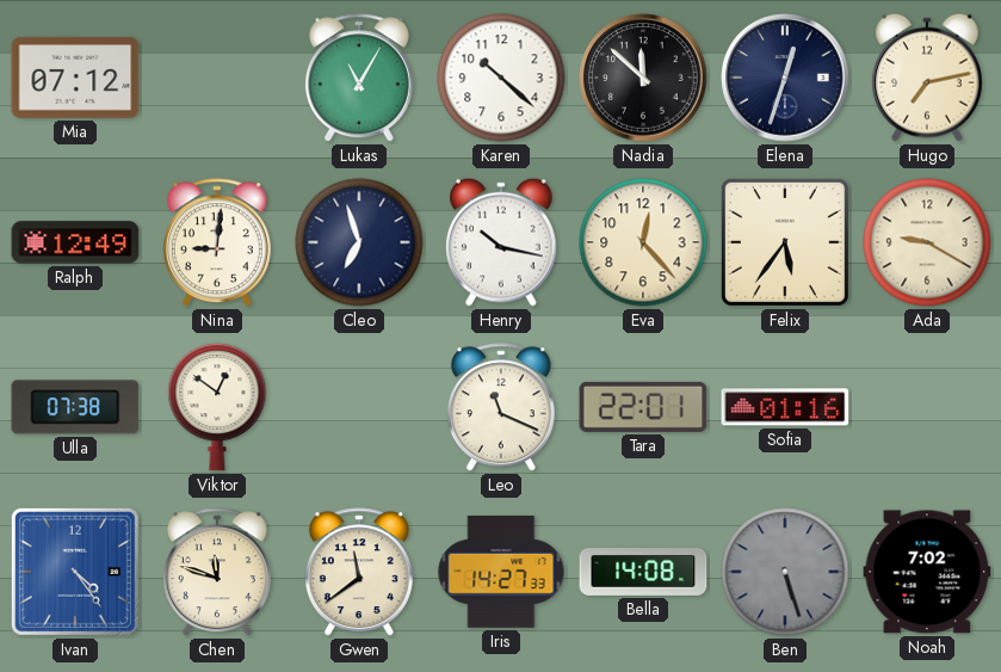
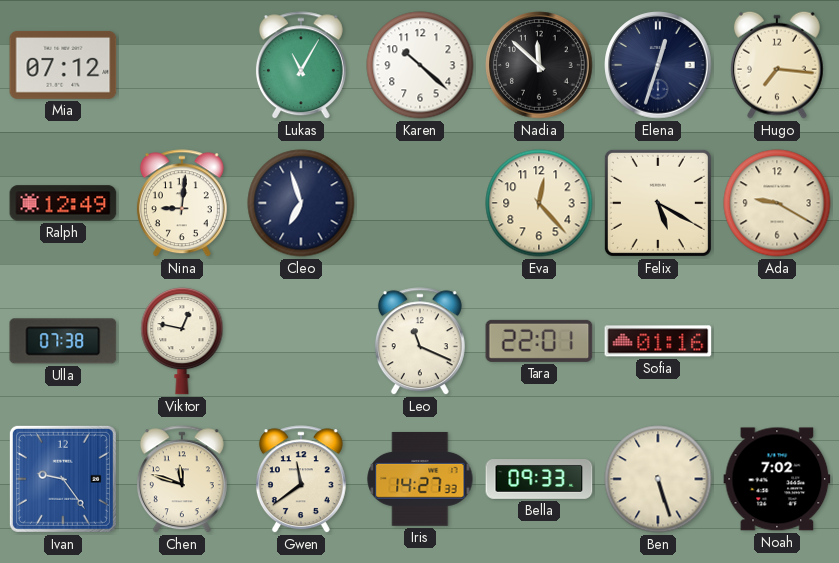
Hugo: 7:13 -> 7:16
Henry: 10:17 -> none
Felix: 5:36 -> 5:20
Viktor: 12:51 -> 12:47
Ivan: 4:24 -> 9:24
Bella: 14:08 -> 09:33
Ben dial: grey -> cream
